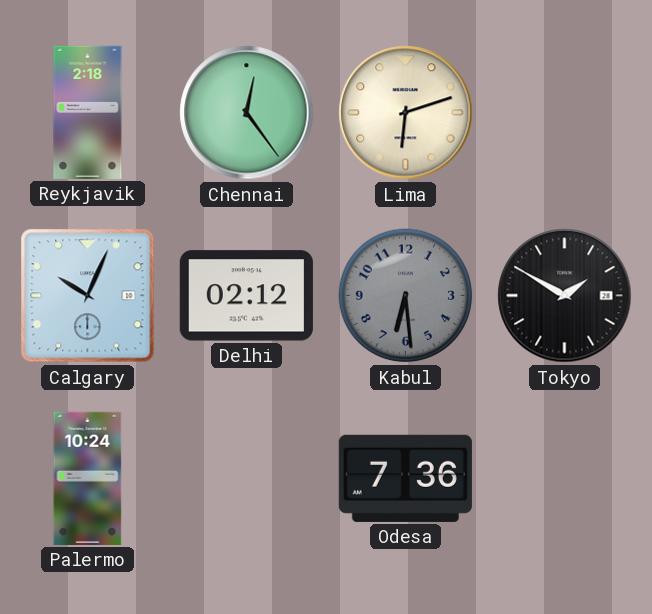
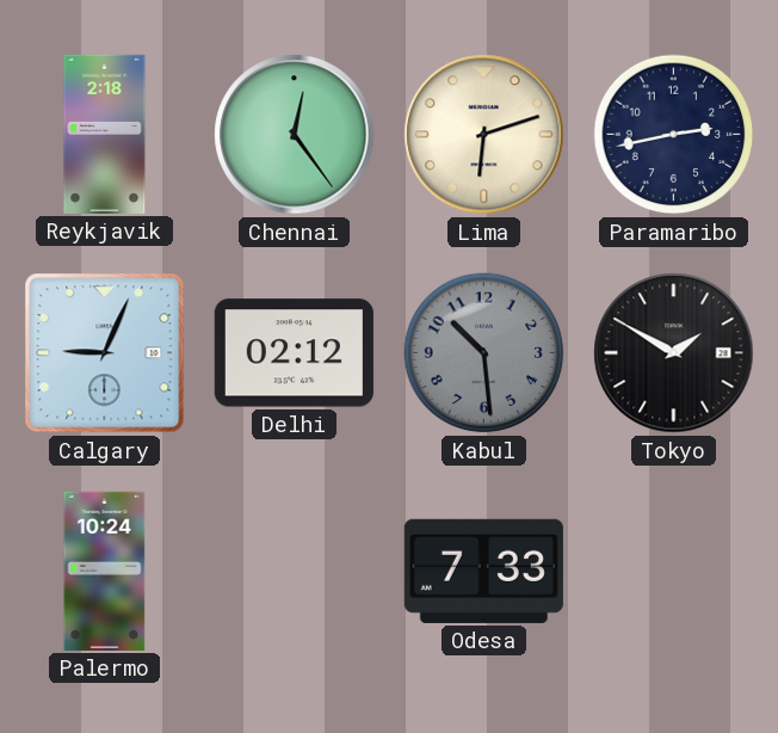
Paramaribo: none -> 2:43
Calgary: 10:04 -> 9:04
Kabul: 6:29 -> 10:29
Odesa: 7:36 -> 7:33
